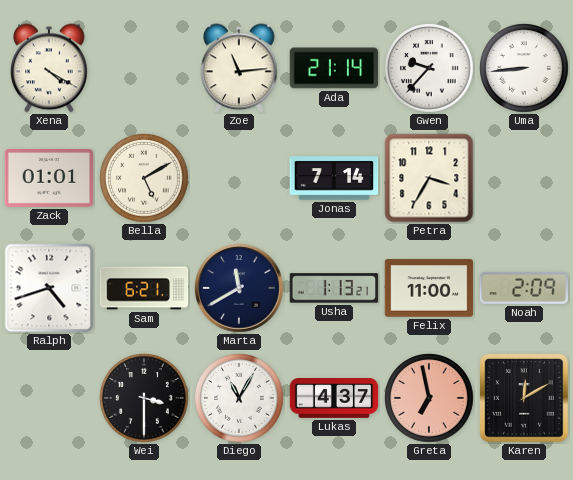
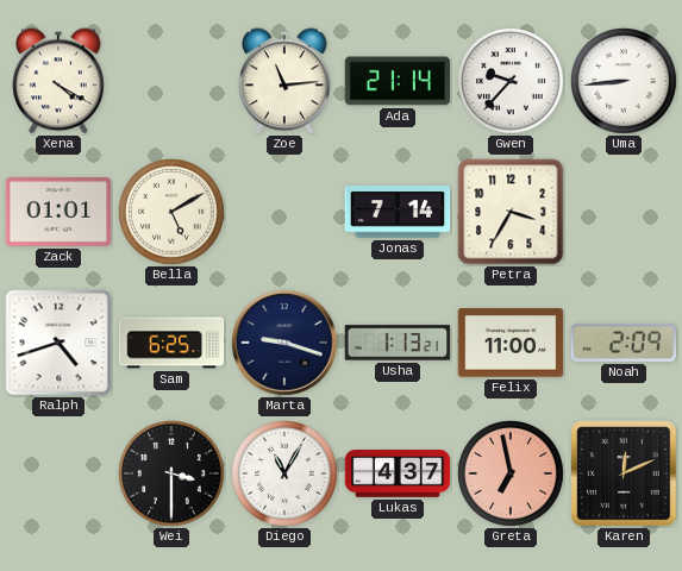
Sam: 6:21 -> 6:25
Marta: 11:40 -> 9:18
Karen: 12:10 -> 12:11
